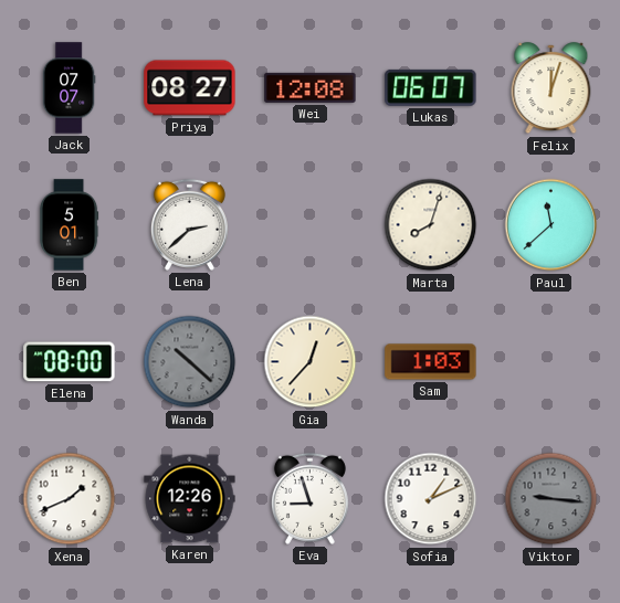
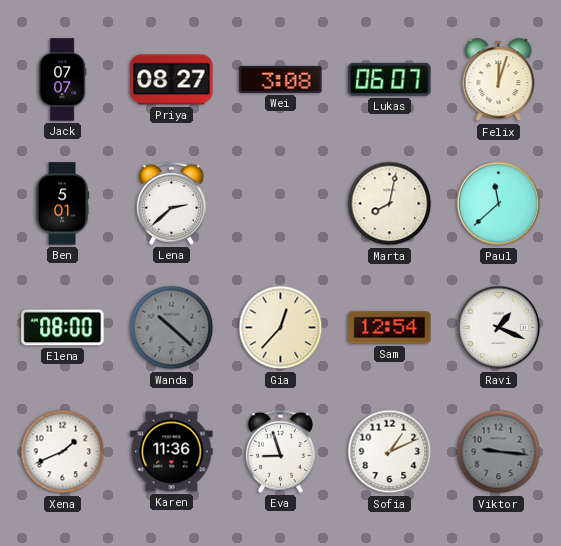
Wei: 12:08 -> 3:08
Marta: 8:03 -> 8:02
Sam: 1:03 -> 12:54
Ravi: none -> 1:19
Karen: 12:26 -> 11:36
